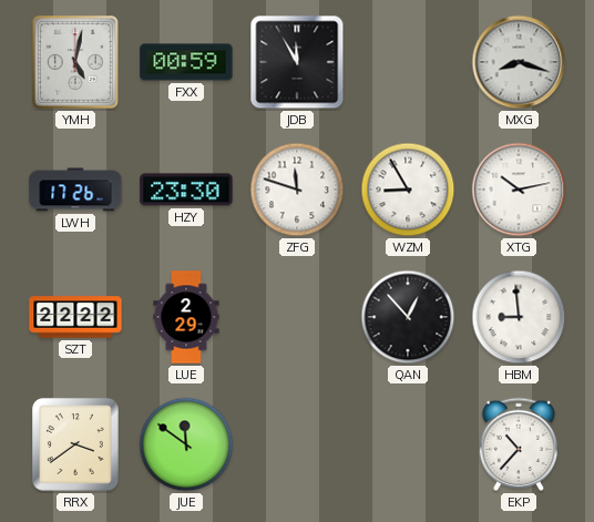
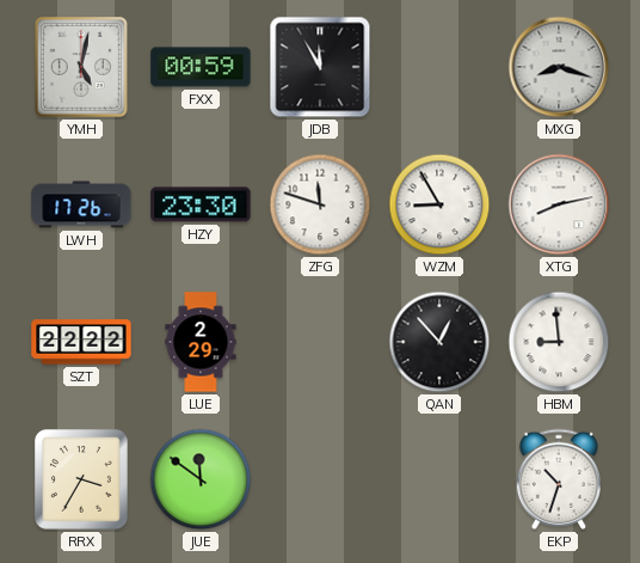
XTG: 10:13 -> 8:13
RRX: 3:39 -> 3:35
EKP: 10:37 -> 10:33
